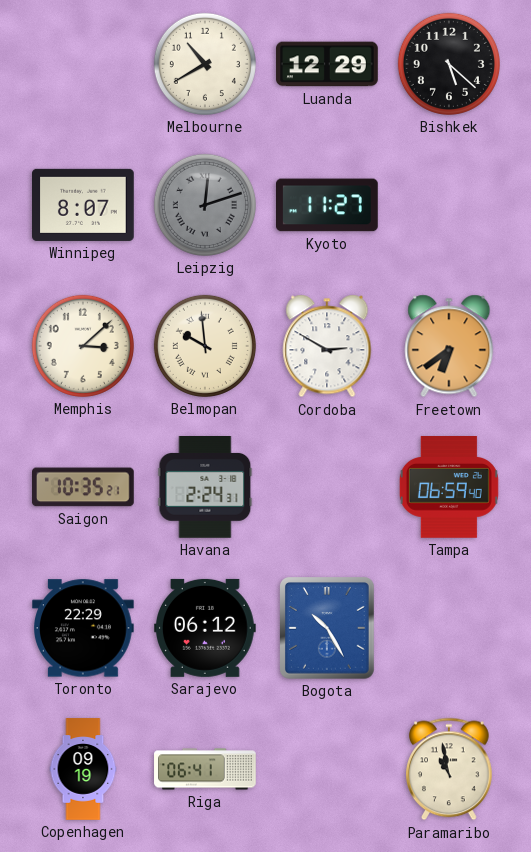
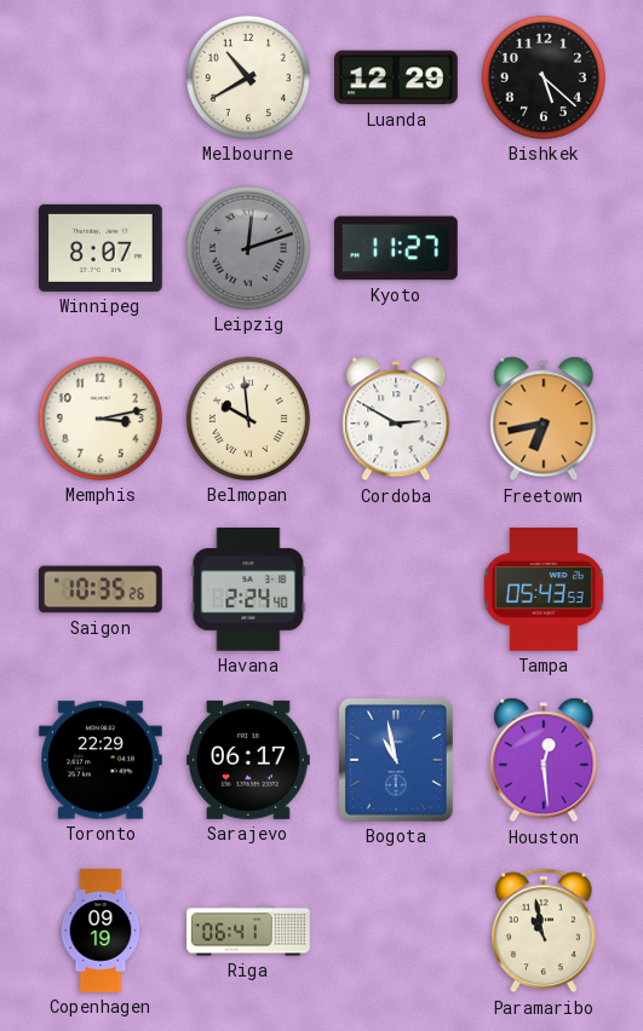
Memphis: 3:08 -> 3:13
Freetown: 6:39 -> 6:43
Saigon: 10:35:21 -> 10:35:26
Havana: 2:24:31 -> 2:24:40
Tampa: 06:59 -> 05:43
Sarajevo: 06:12 -> 06:17
Bogota: 10:25 -> 10:58
Houston: none -> 12:29
